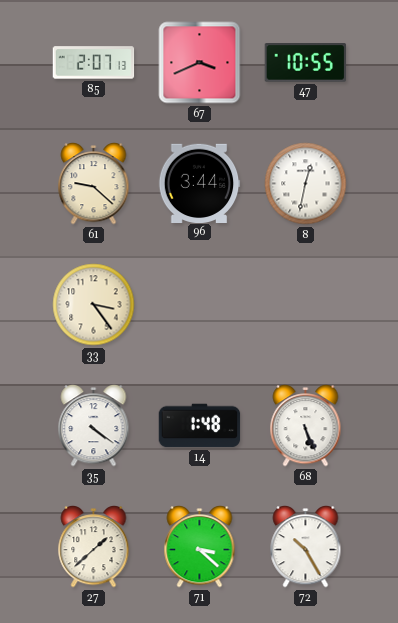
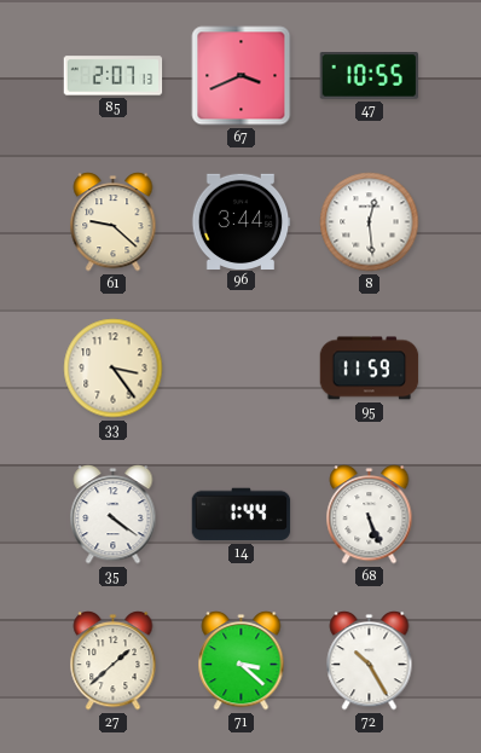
8: 12:32 -> 12:29
95: none -> 11:59
14: 1:48 -> 1:44
